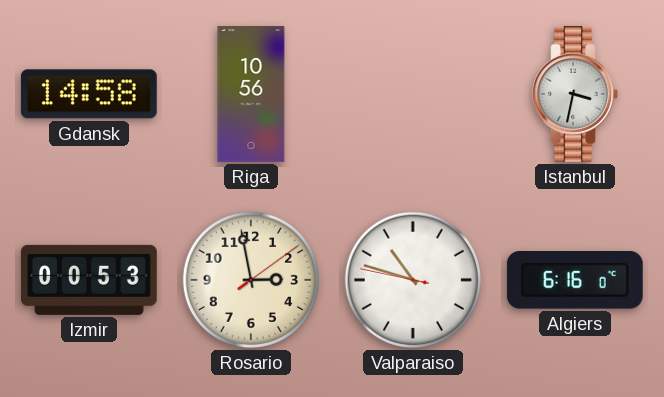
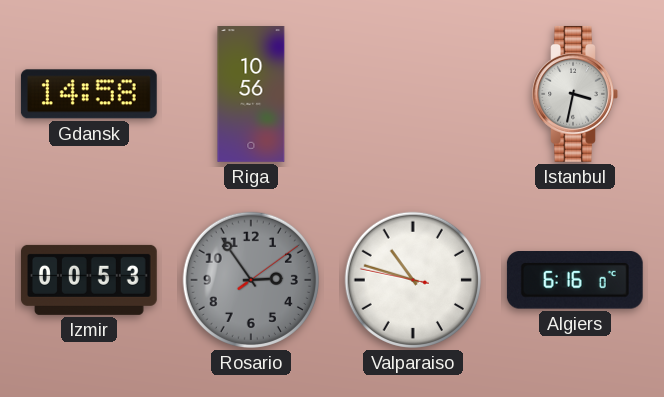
Rosario: 2:58 -> 2:54
Rosario dial: cream -> grey
